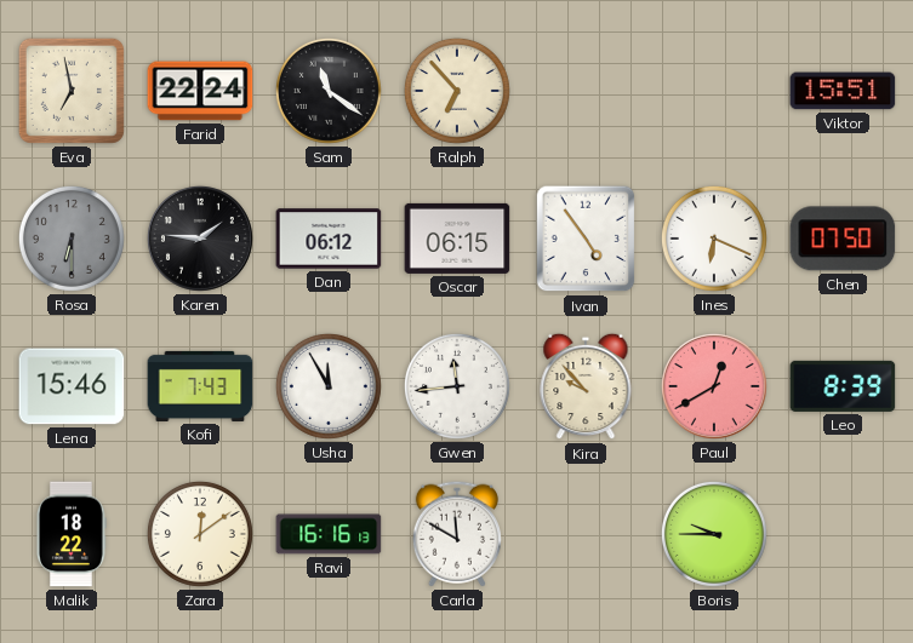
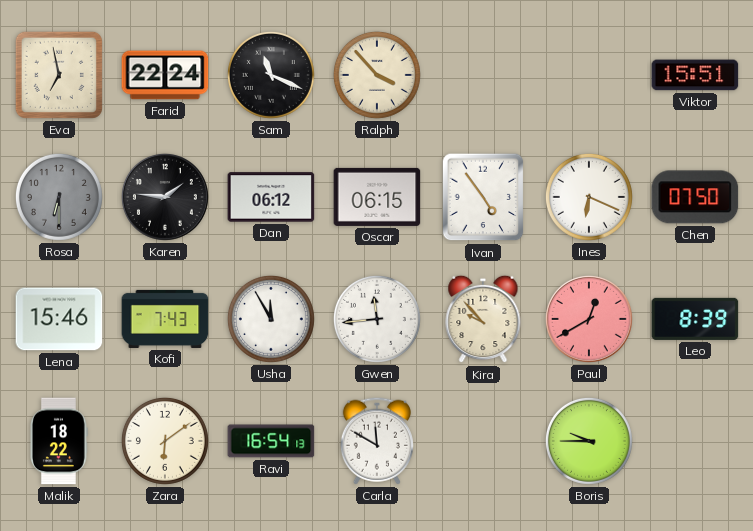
Sam: 11:21 -> 11:19
Ralph: 6:53 -> 3:53
Zara: 12:09 -> 6:09
Ravi: 16:16 -> 16:54
